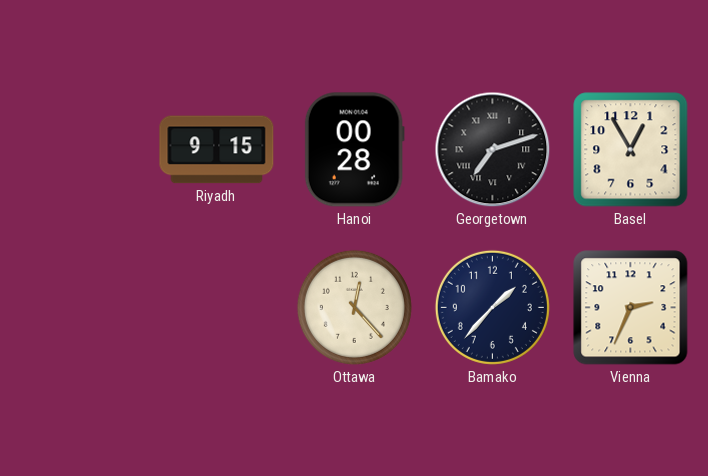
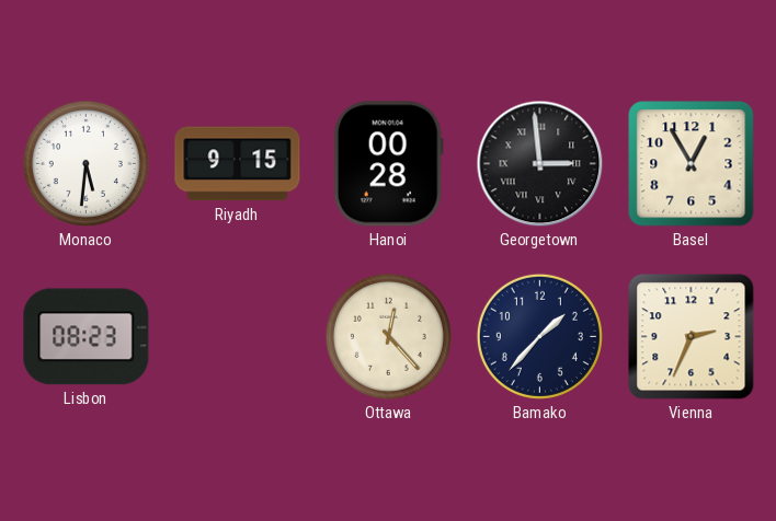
Monaco: none -> 5:31
Georgetown: 7:12 -> 2:59
Lisbon: none -> 08:23
